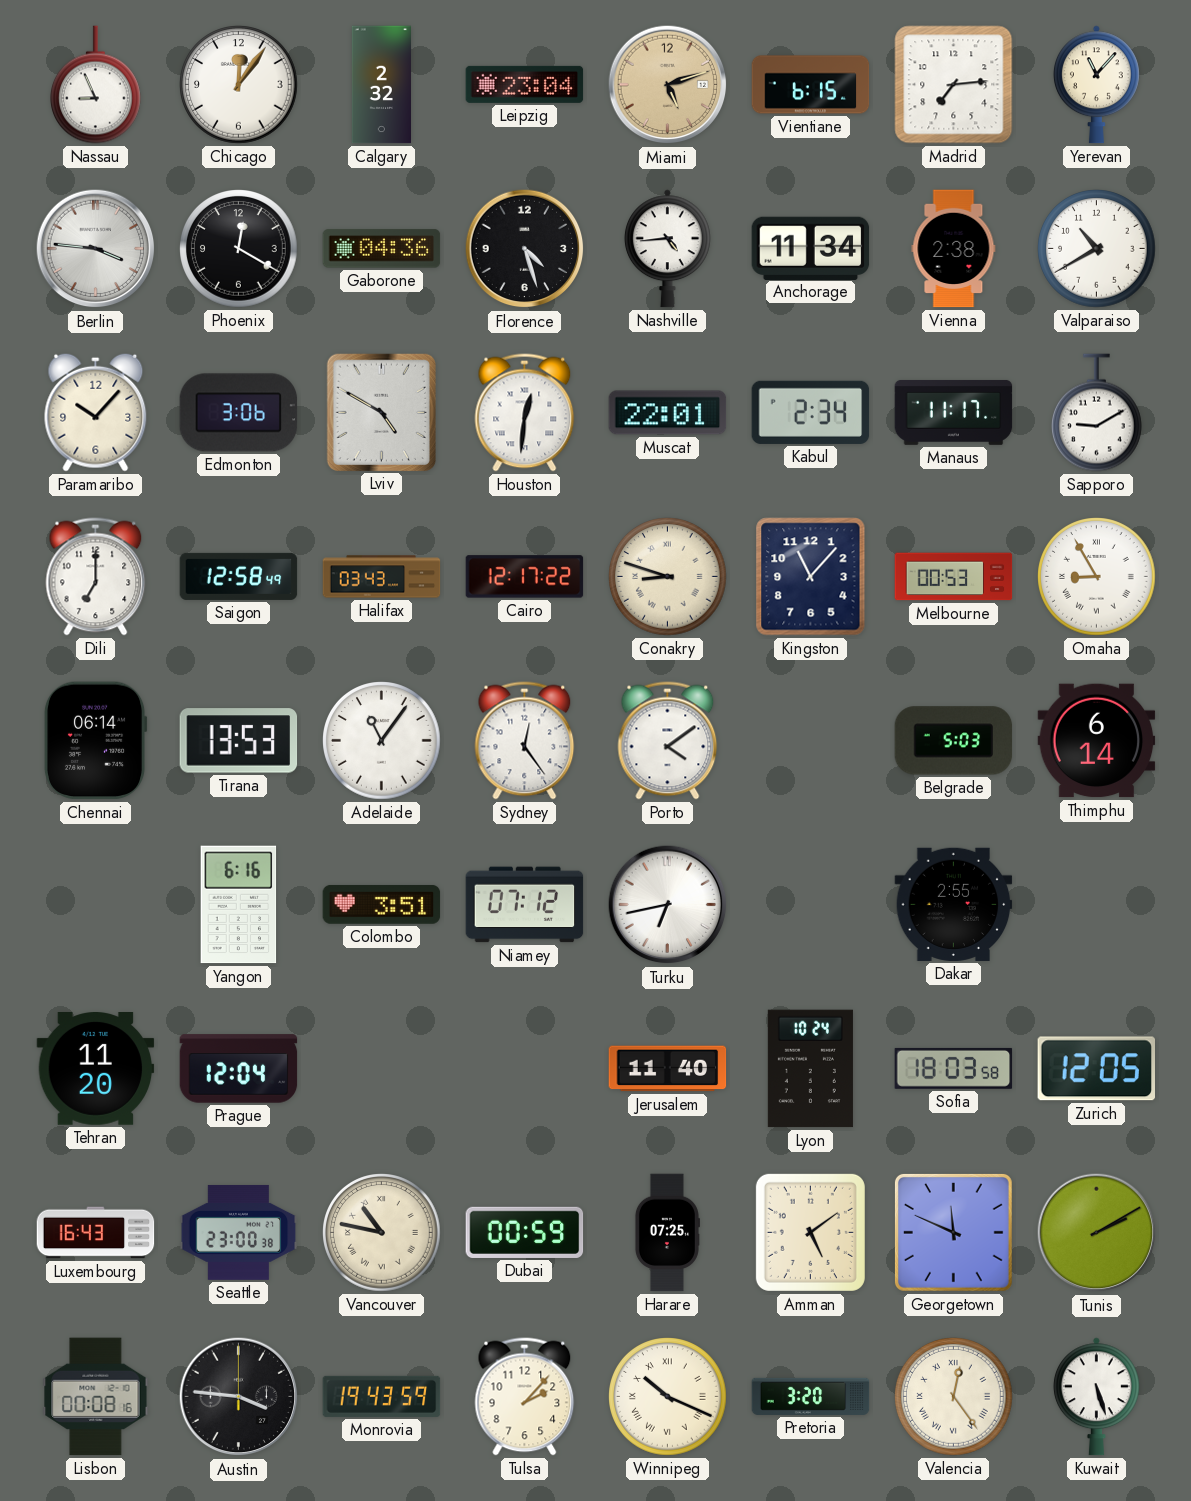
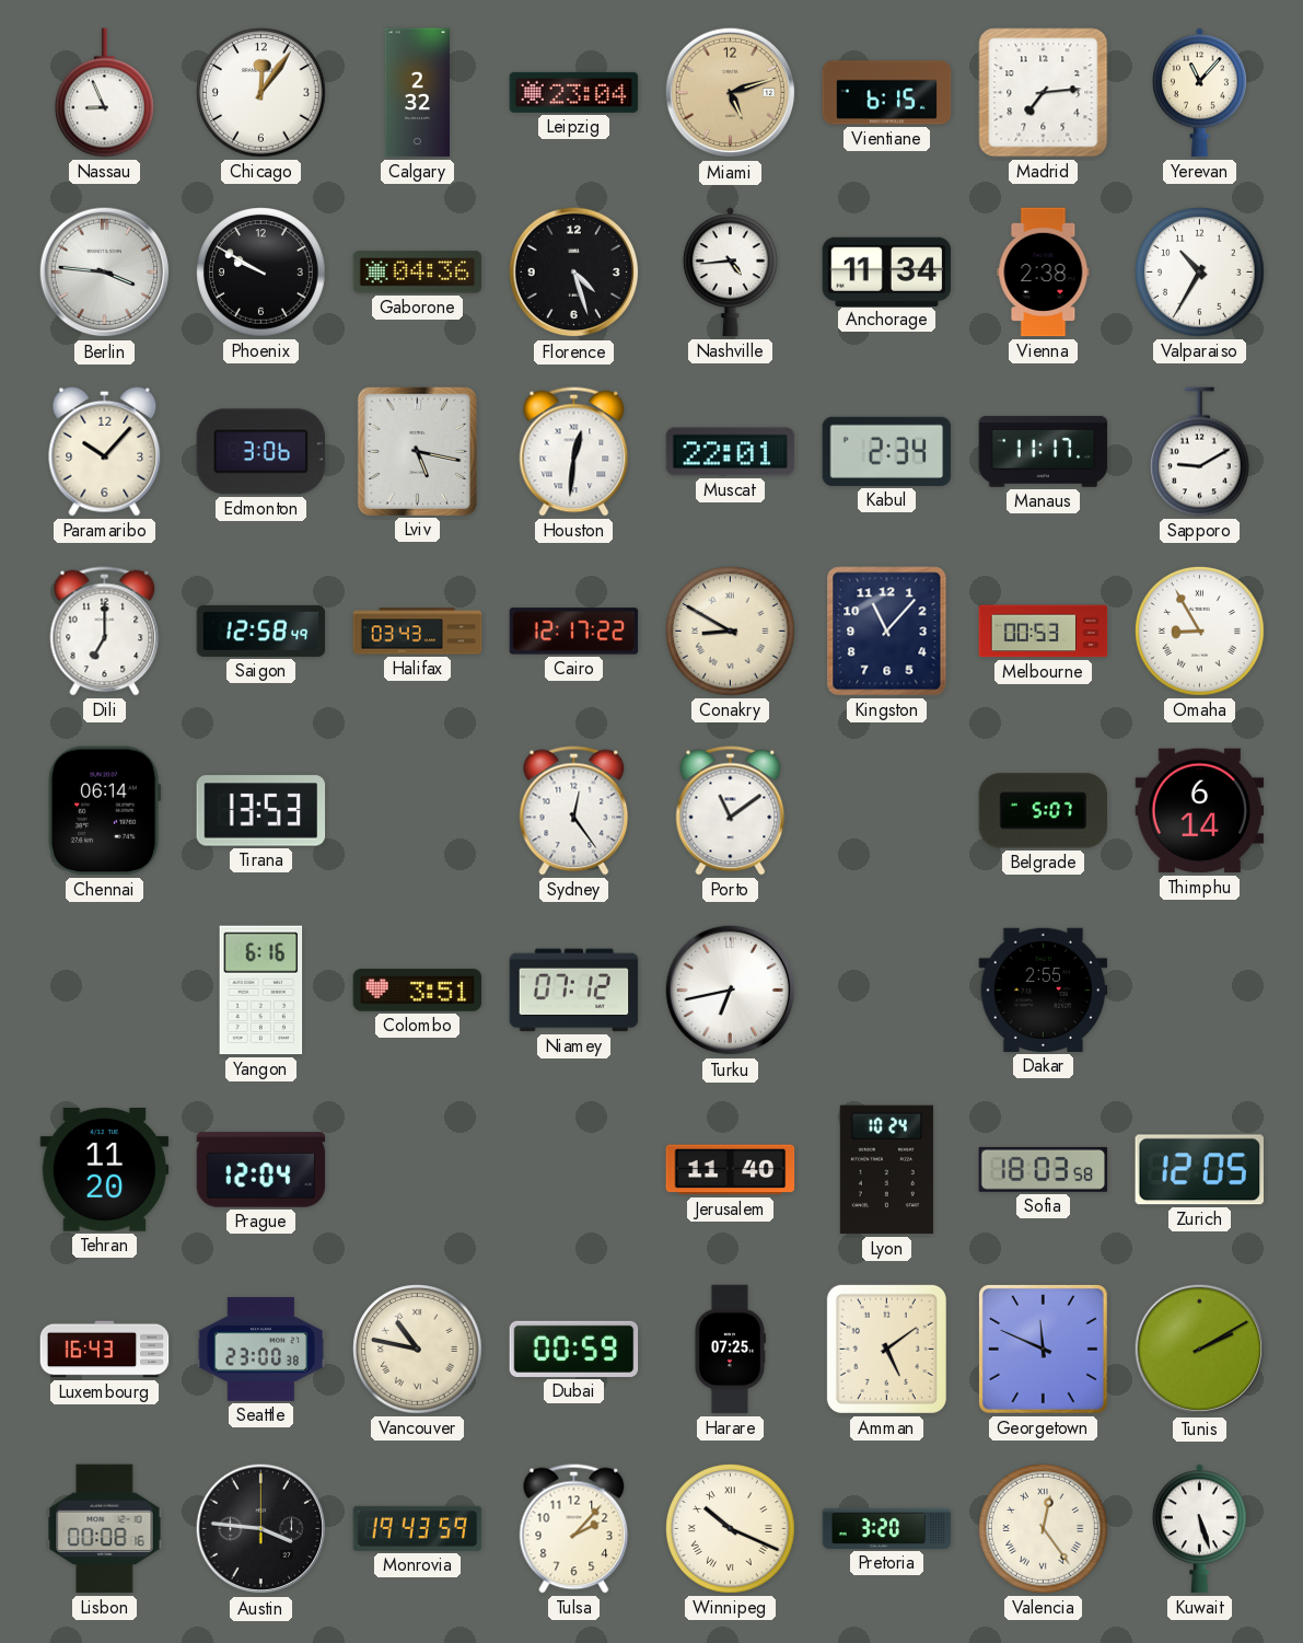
Phoenix: 12:20 -> 9:50
Valparaiso: 10:40 -> 10:35
Lviv: 4:50 -> 5:17
Conakry: 8:48 -> 8:50
Adelaide: 11:06 -> none
Porto: 4:09 -> 11:09
Belgrade: 5:03 -> 5:07
